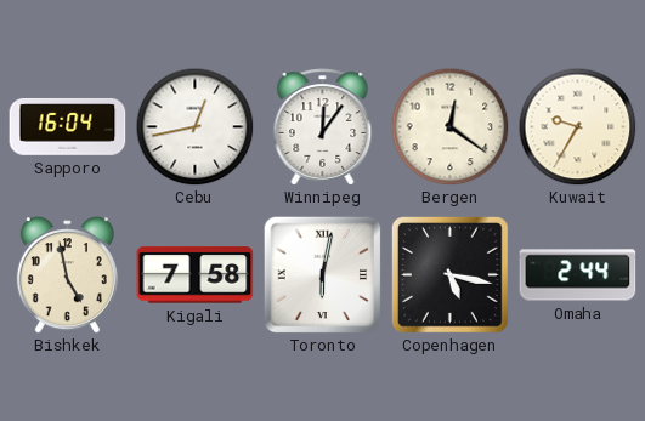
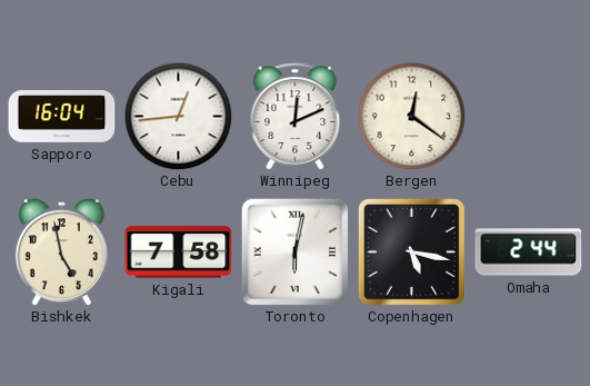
Cebu: 12:43 -> 12:44
Winnipeg: 12:06 -> 12:11
Kuwait: 9:35 -> none
